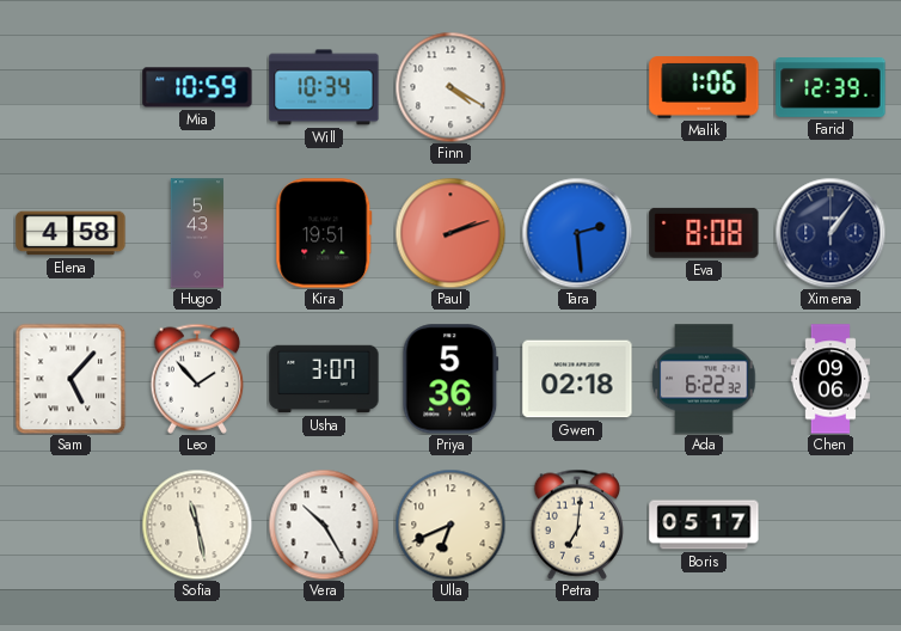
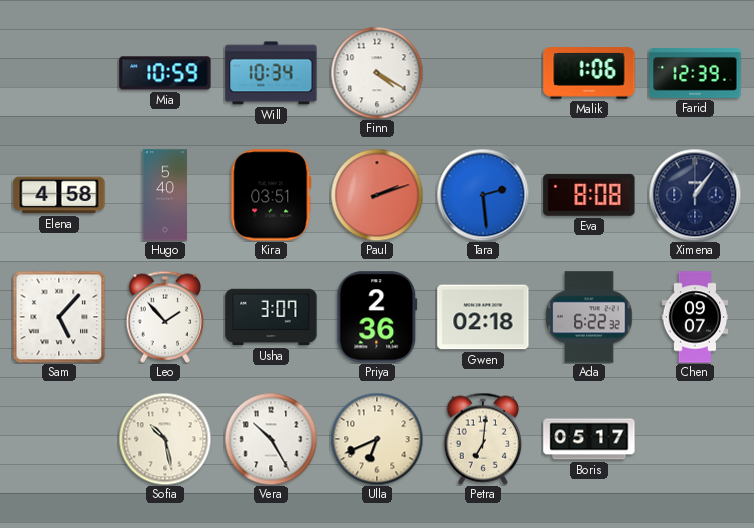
Hugo: 5:43 -> 5:40
Kira: 19:51 -> 03:51
Priya: 5:36 -> 2:36
Chen: 09:06 -> 09:07
Sofia: 11:28 -> 10:28
